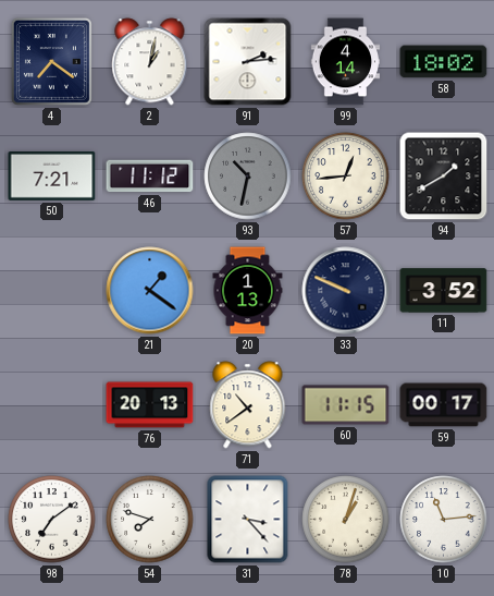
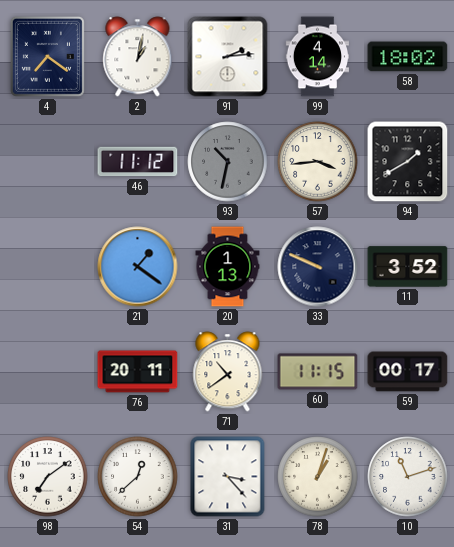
50: 7:21 -> none
57: 12:44 -> 3:44
76: 20:13 -> 20:11
54: 7:48 -> 12:38
10: 11:14 -> 11:12
